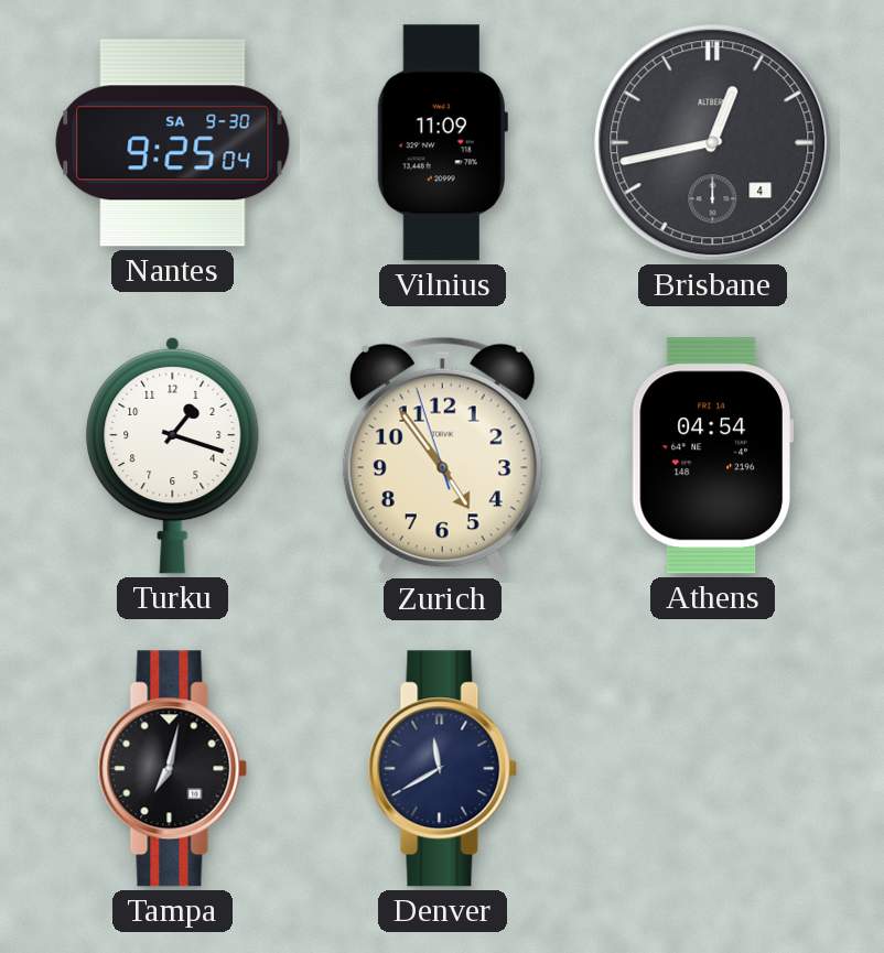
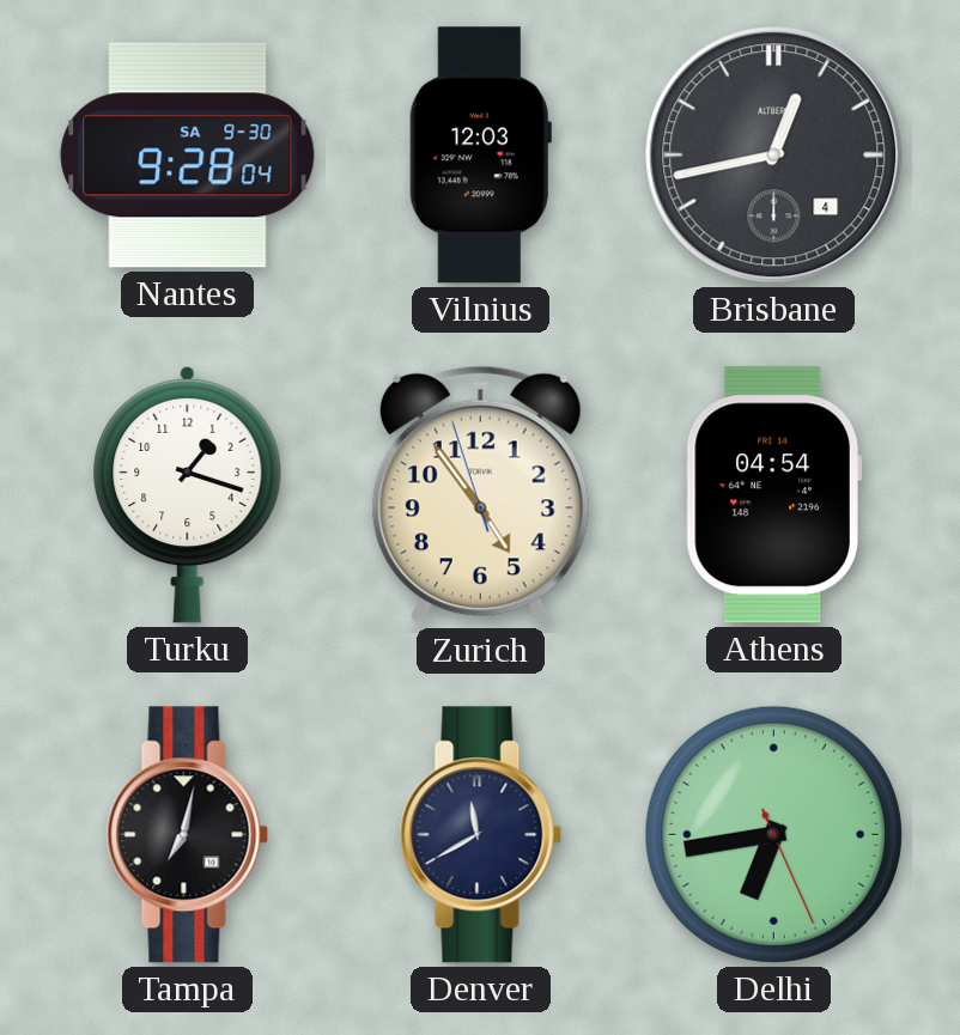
Nantes: 9:25 -> 9:28
Vilnius: 11:09 -> 12:03
Delhi: none -> 6:43
